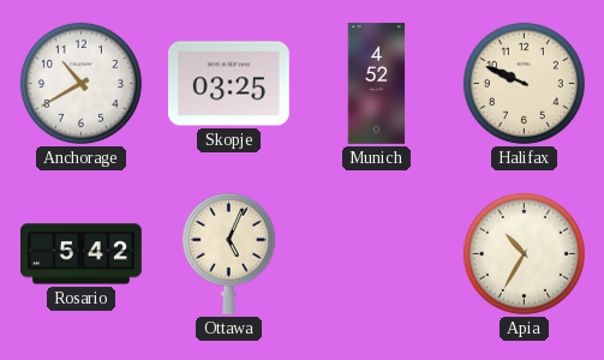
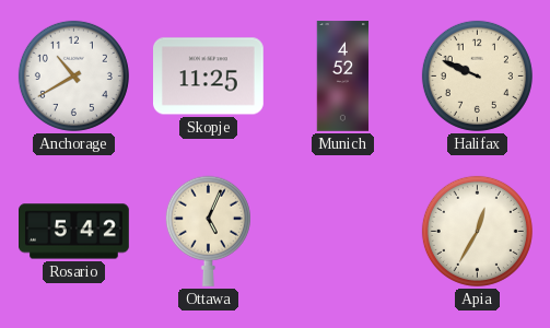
Skopje: 03:25 -> 11:25
Apia: 10:35 -> 12:35
